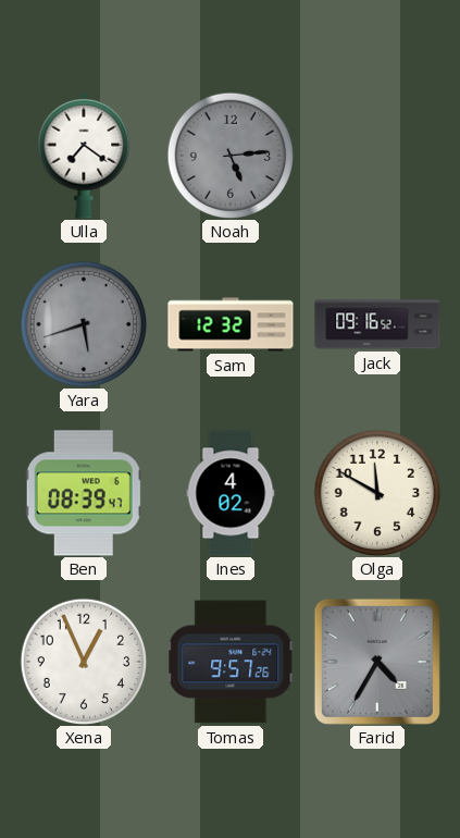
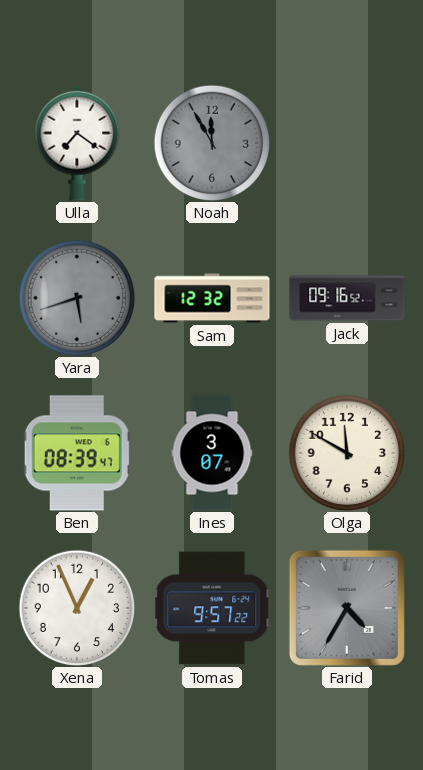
Noah: 5:14 -> 11:55
Ines: 4:02 -> 3:07
Tomas: 9:57:26 -> 9:57:22
